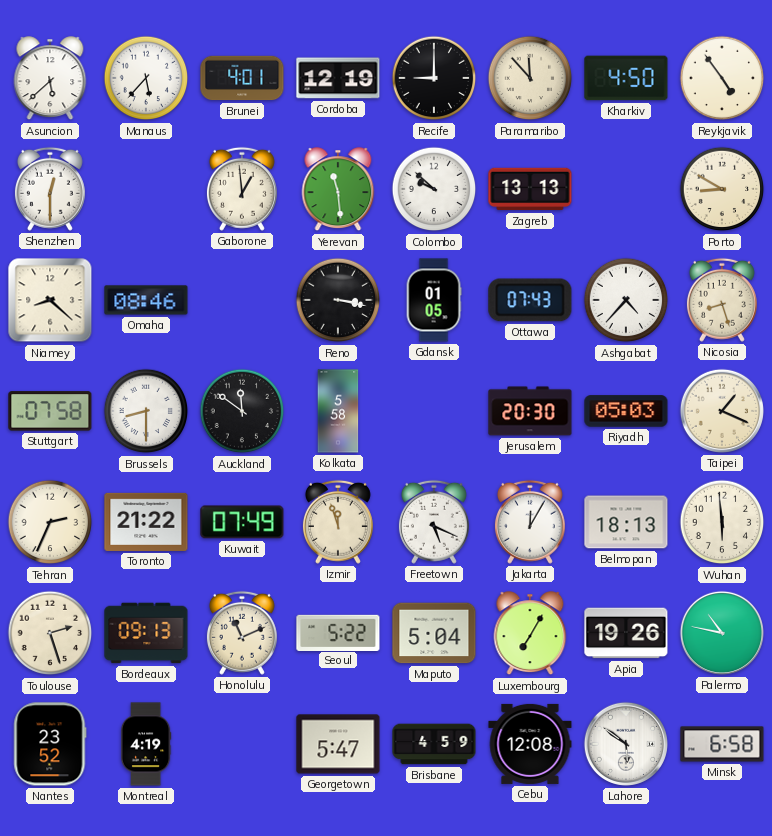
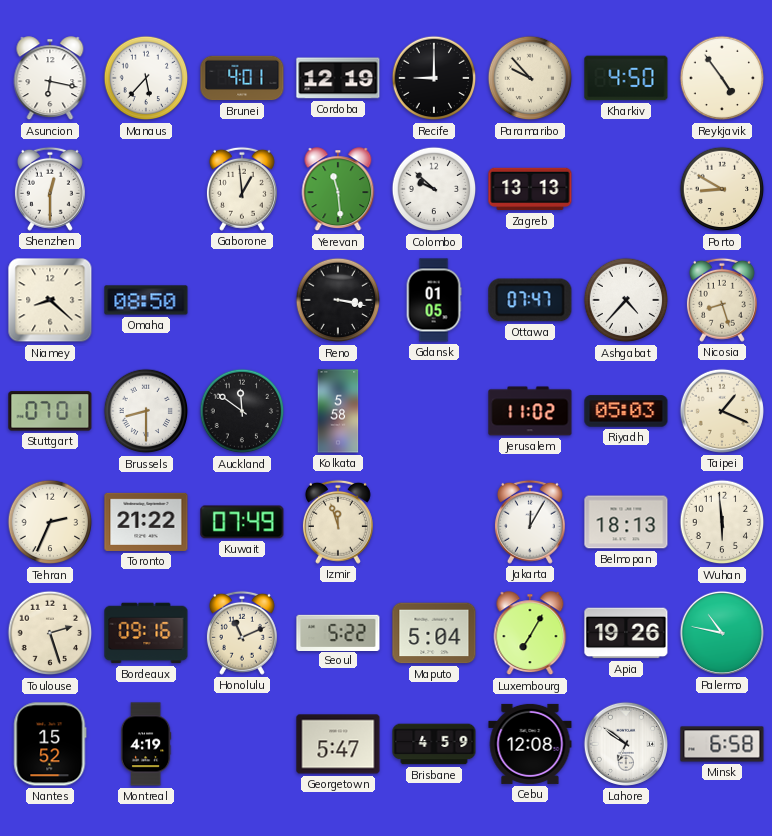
Asuncion: 5:38 -> 6:17
Paramaribo: 11:53 -> 9:53
Omaha: 08:46 -> 08:50
Ottawa: 07:43 -> 07:47
Stuttgart: 07:58 -> 07:01
Jerusalem: 20:30 -> 11:02
Freetown: 5:19 -> none
Bordeaux: 09:13 -> 09:16
Nantes: 23:52 -> 15:52
Lahore: 5:51 -> 6:51
